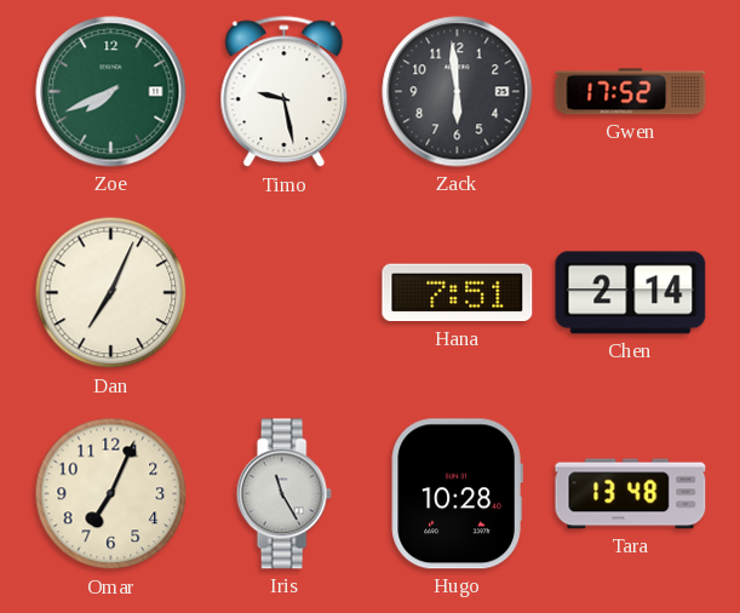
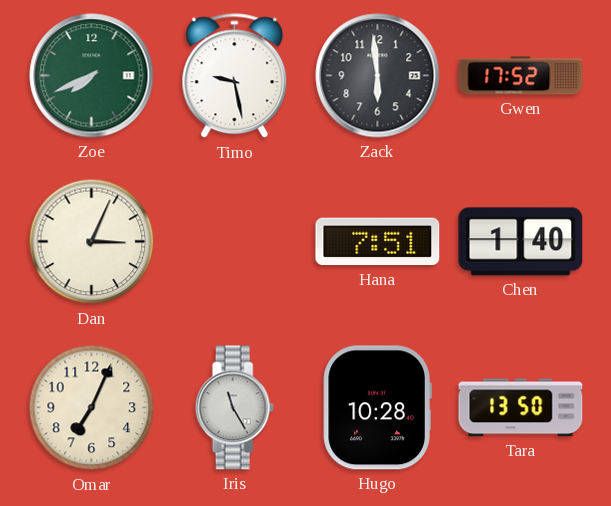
Dan: 7:04 -> 3:04
Chen: 2:14 -> 1:40
Tara: 13:48 -> 13:50
